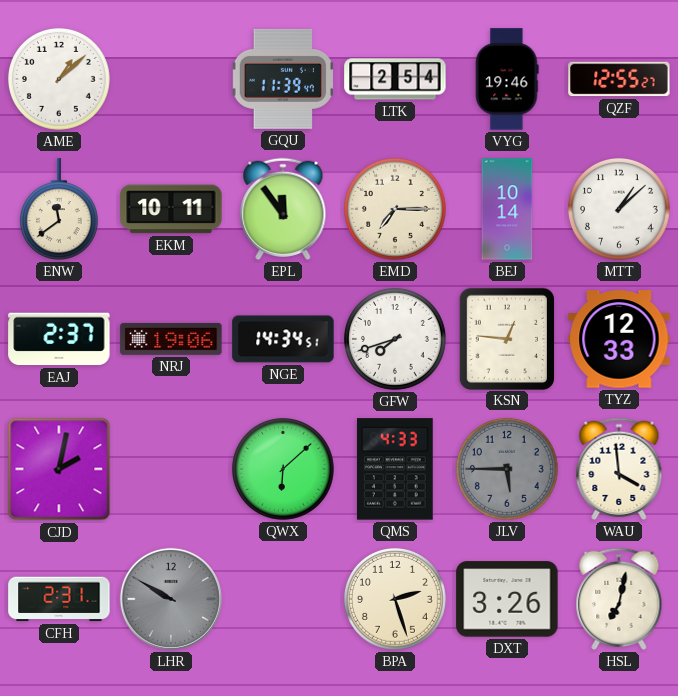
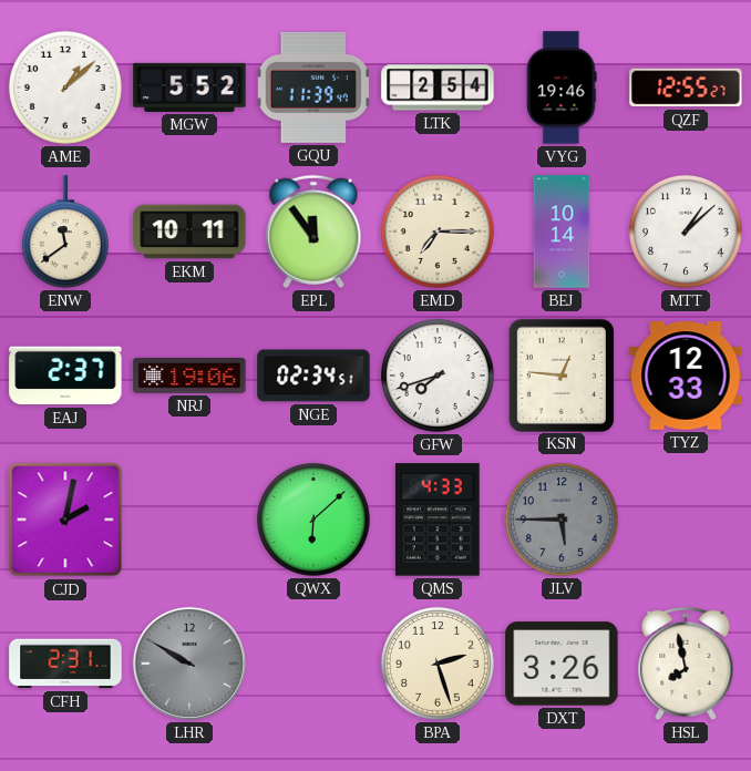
MGW: none -> 5:52
NGE: 14:34 -> 02:34
WAU: 3:59 -> none
HSL: 7:02 -> 7:58
